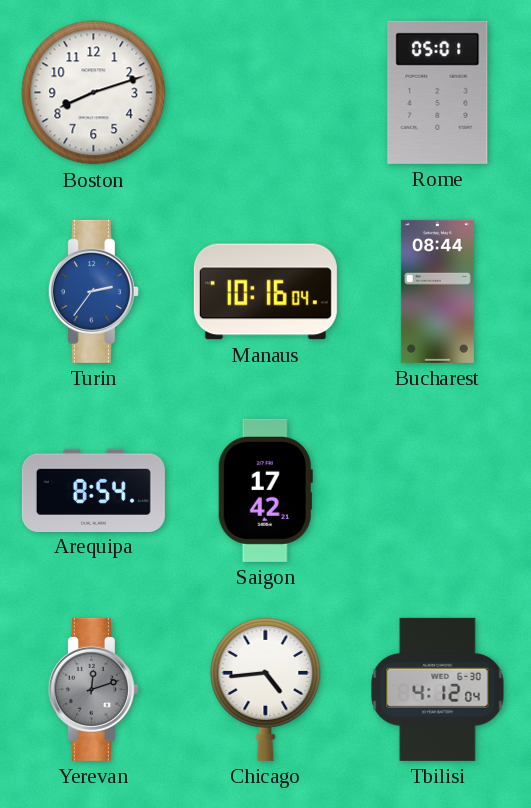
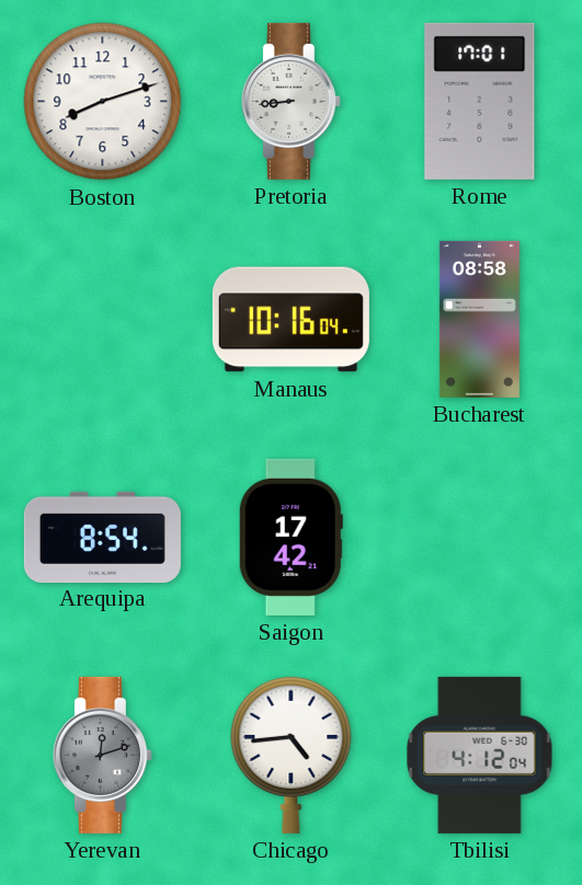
Pretoria: none -> 8:44
Rome: 05:01 -> 17:01
Turin: 2:36 -> none
Bucharest: 08:44 -> 08:58
